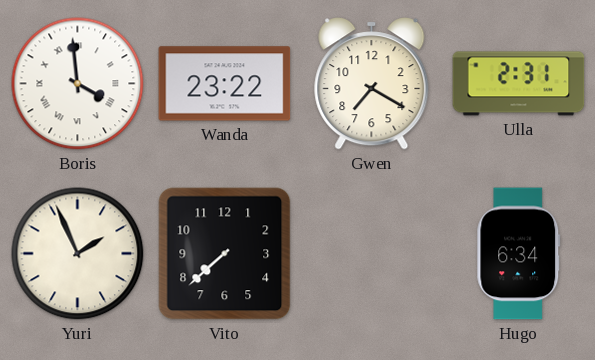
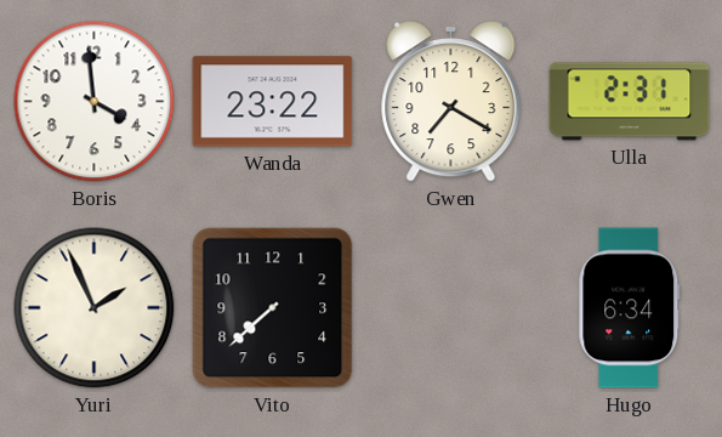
Boris numerals: Roman -> Arabic
